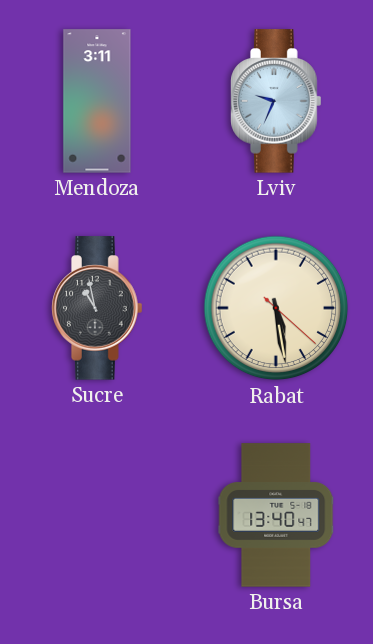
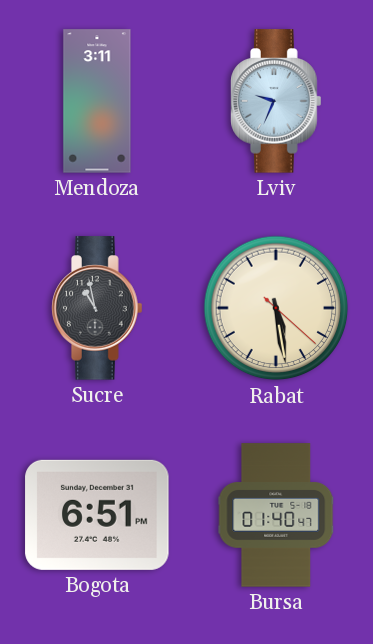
Bogota: none -> 6:51
Bursa: 13:40 -> 01:40
